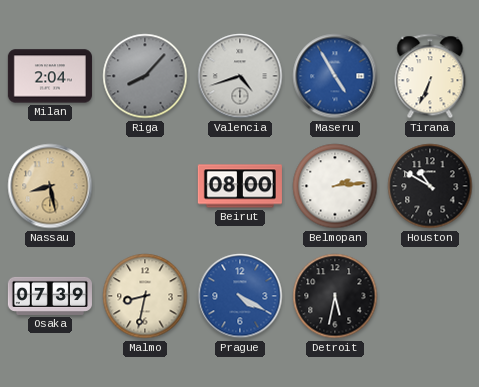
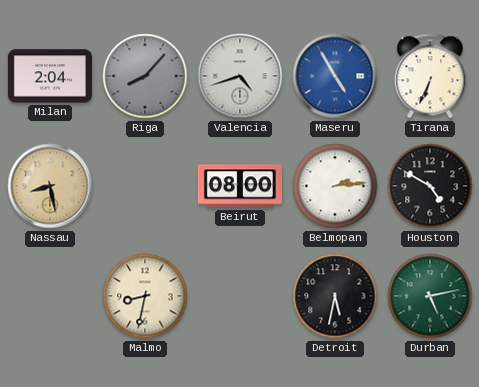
Houston: 10:50 -> 4:50
Osaka: 07:39 -> none
Prague: 4:20 -> none
Durban: none -> 5:13
